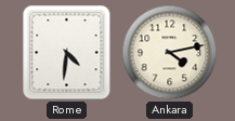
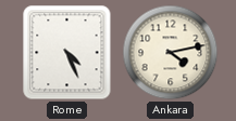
Rome: 4:31 -> 4:26
